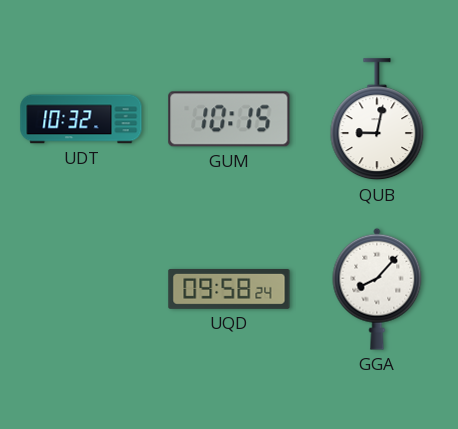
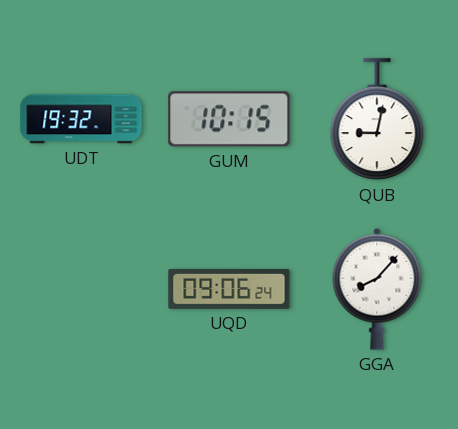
UDT: 10:32 -> 19:32
UQD: 09:58 -> 09:06
